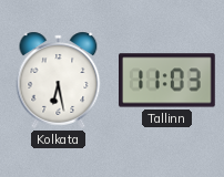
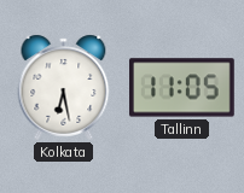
Tallinn: 11:03 -> 11:05
